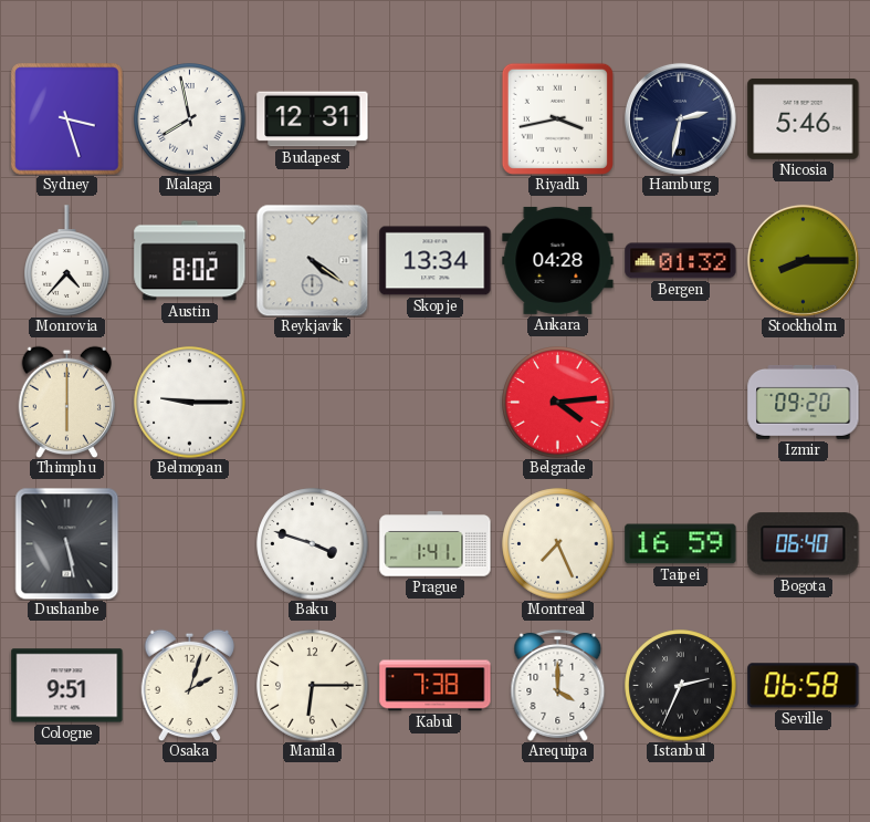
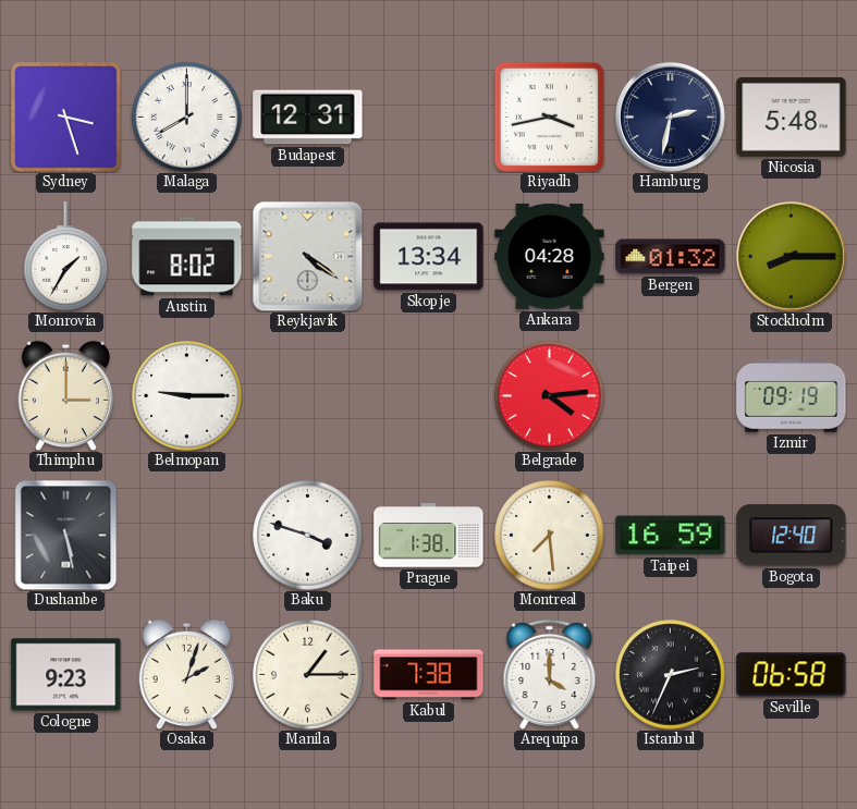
Malaga: 7:58 -> 8:00
Nicosia: 5:46 -> 5:48
Monrovia: 4:37 -> 1:35
Thimphu: 6:00 -> 3:00
Izmir: 09:20 -> 09:19
Prague: 1:41 -> 1:38
Montreal: 7:26 -> 7:29
Bogota: 06:40 -> 12:40
Cologne: 9:51 -> 9:23
Manila: 6:15 -> 1:15
